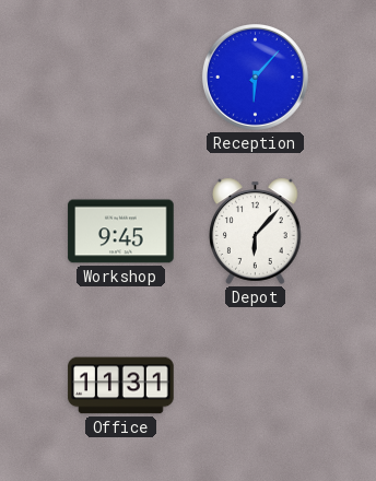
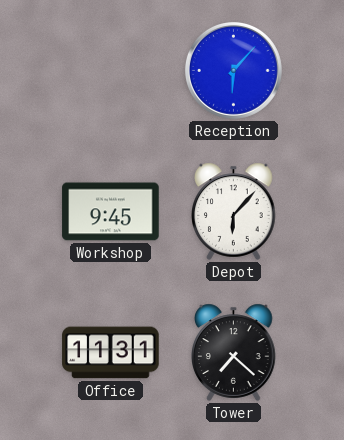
Tower: none -> 7:22
